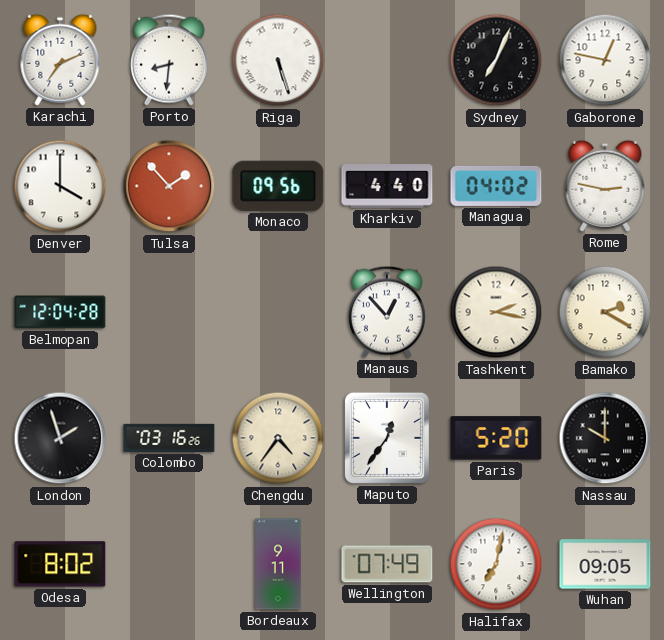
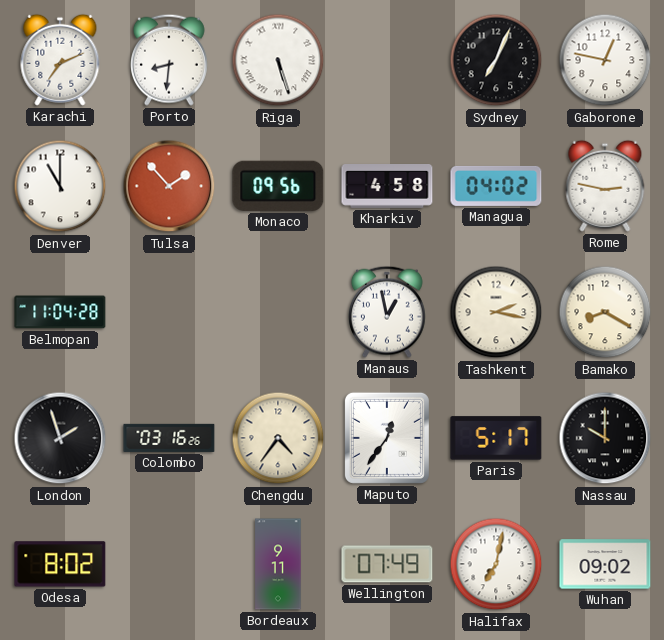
Denver: 4:00 -> 11:00
Kharkiv: 4:40 -> 4:58
Belmopan: 12:04 -> 11:04
Manaus: 12:53 -> 12:58
Bamako: 2:20 -> 8:20
Paris: 5:20 -> 5:17
Wuhan: 09:05 -> 09:02
